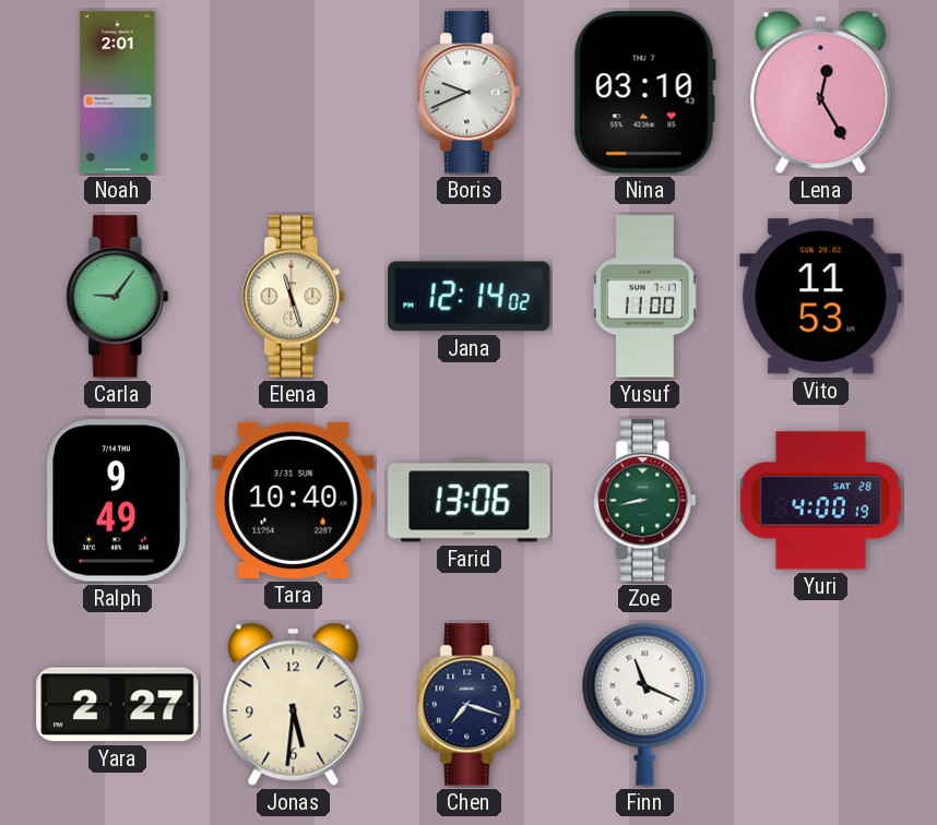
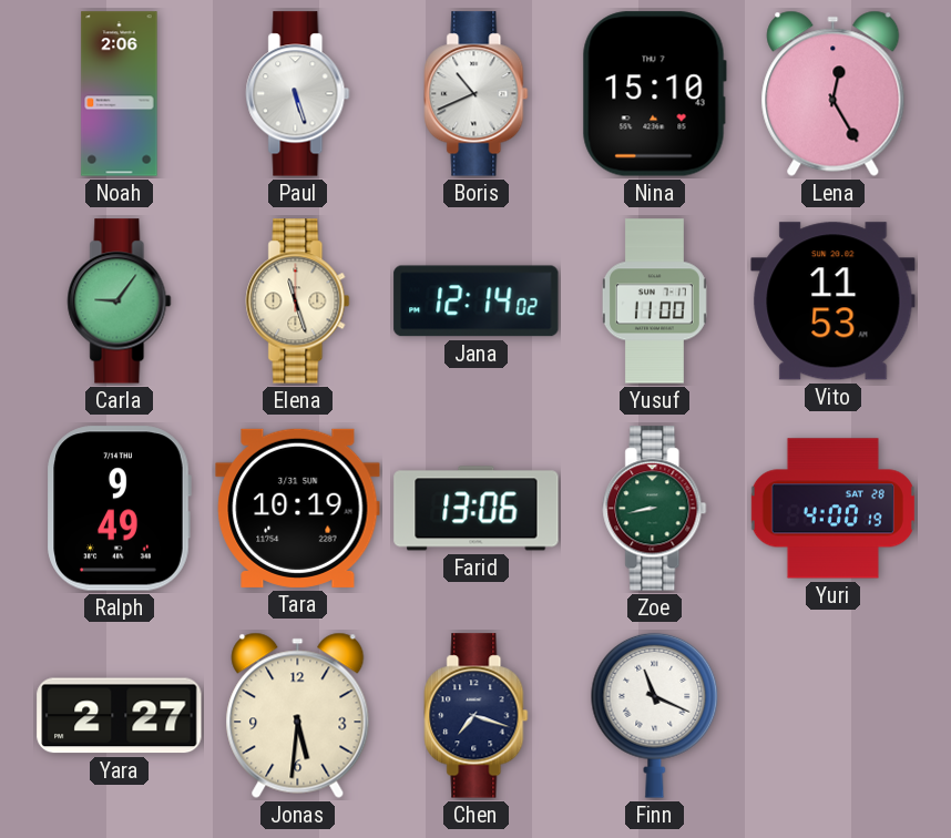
Noah: 2:01 -> 2:06
Paul: none -> 5:27
Boris: 9:41 -> 10:41
Nina: 03:10 -> 15:10
Tara: 10:40 -> 10:19
